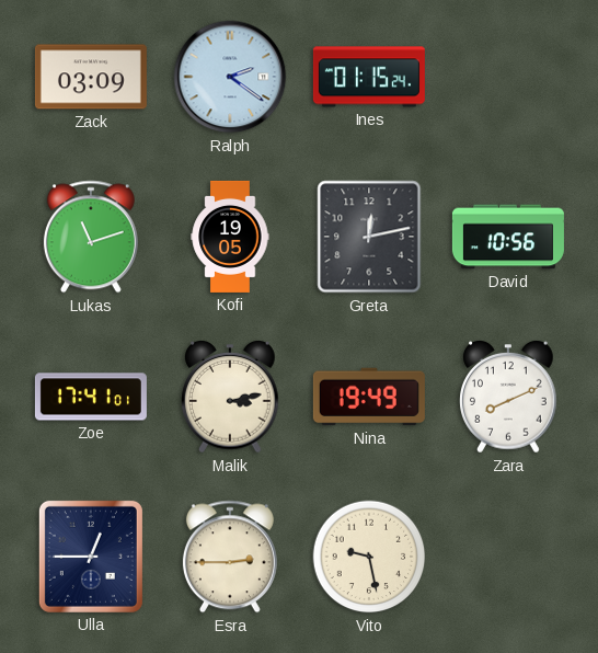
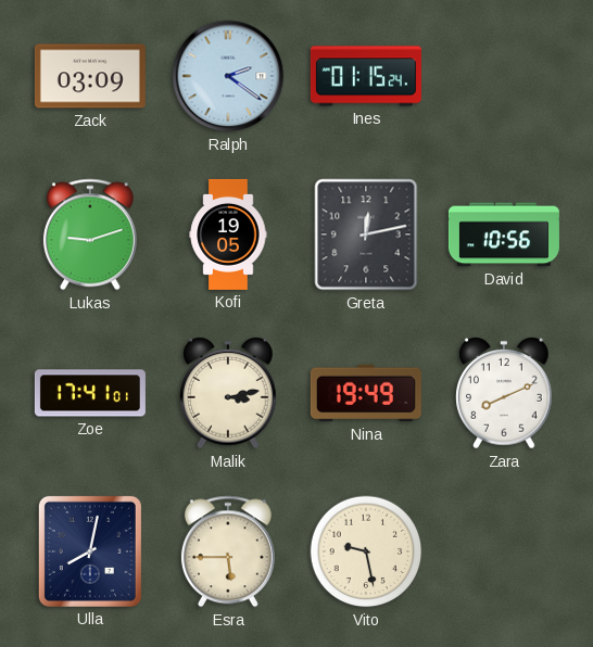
Lukas: 11:12 -> 9:12
Ulla: 12:45 -> 8:02
Esra: 2:45 -> 5:45
